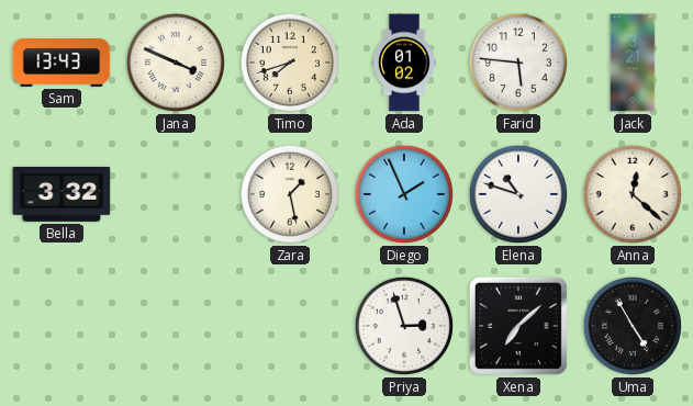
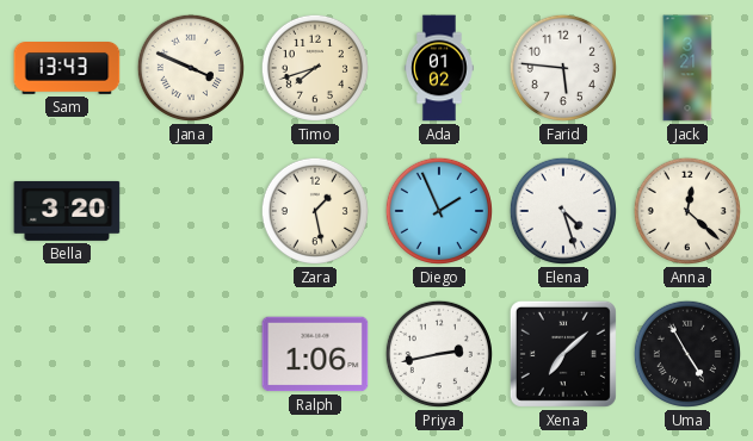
Bella: 3:32 -> 3:20
Elena: 10:48 -> 4:27
Ralph: none -> 1:06
Priya: 2:57 -> 2:43
